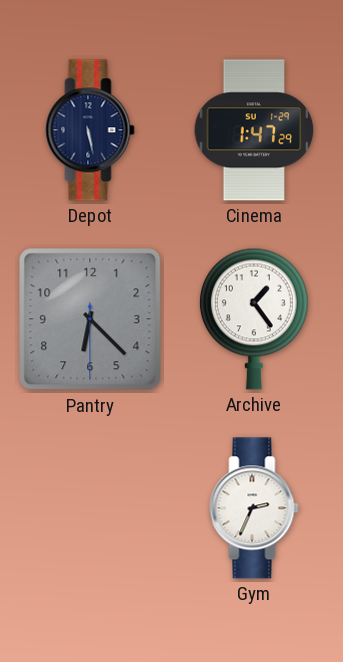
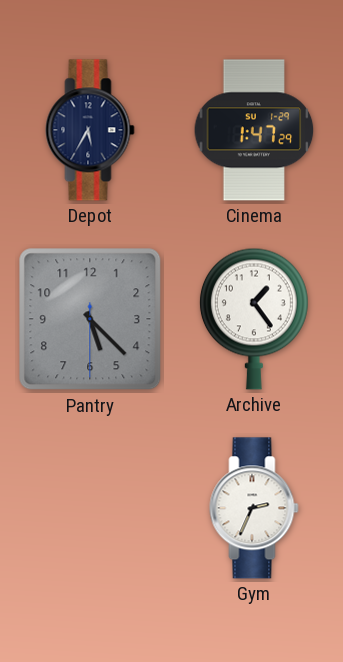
Depot: 5:28 -> 5:35
Pantry: 6:22 -> 5:22
